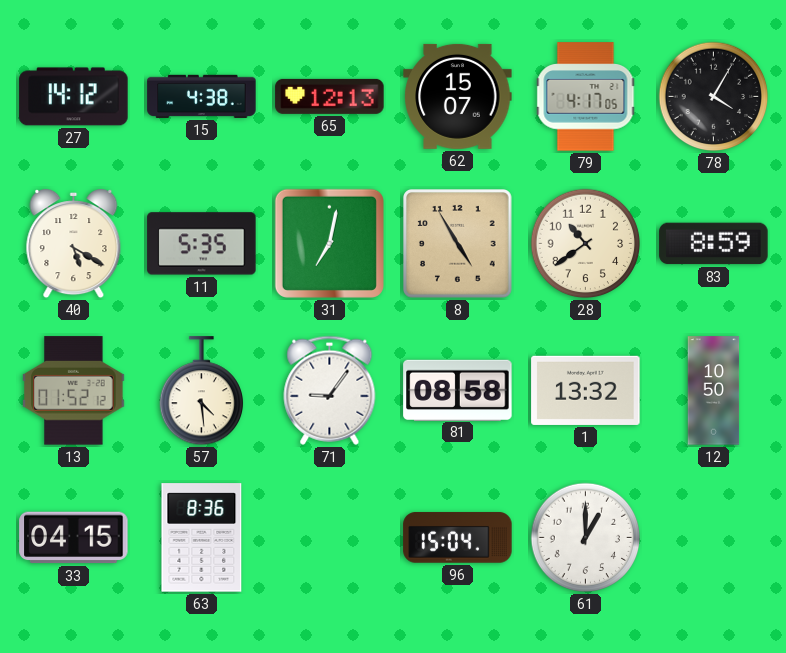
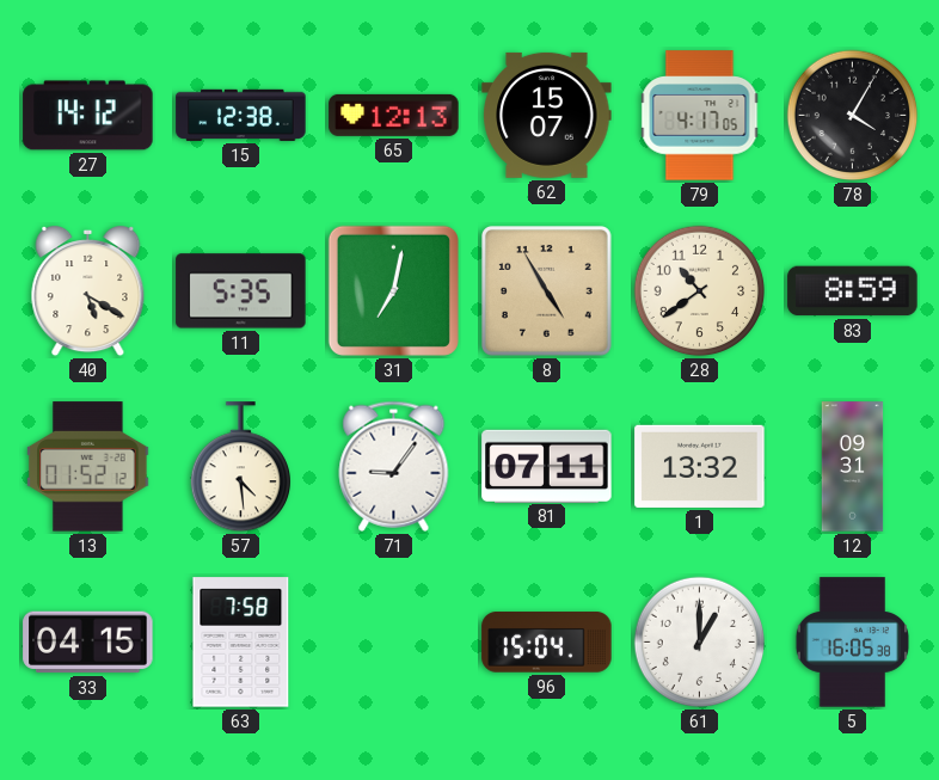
15: 4:38 -> 12:38
81: 08:58 -> 07:11
12: 10:50 -> 09:31
63: 8:36 -> 7:58
5: none -> 16:05
